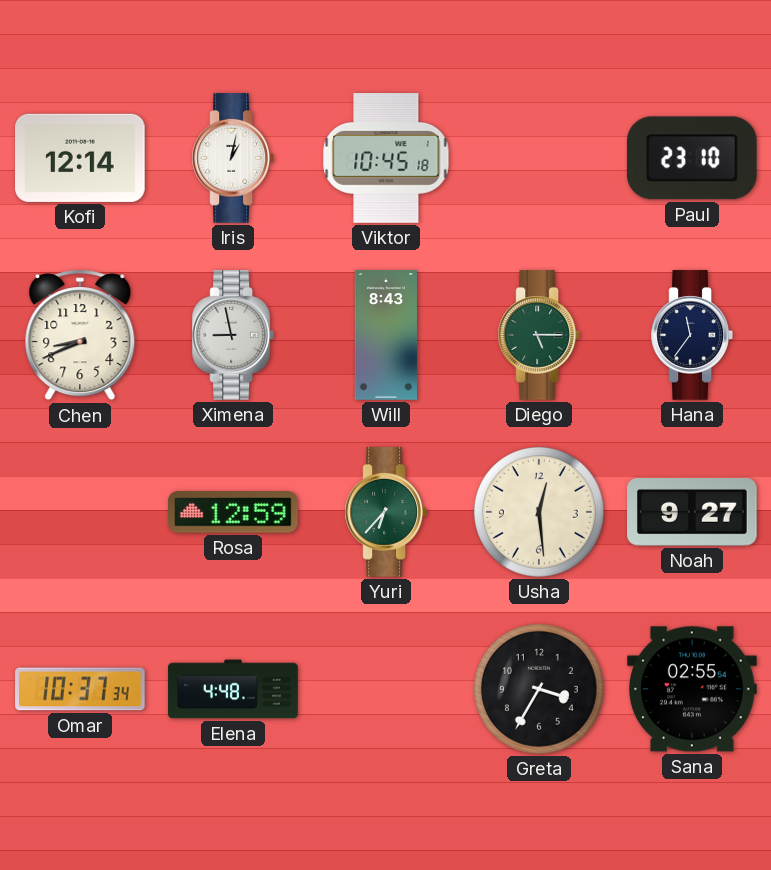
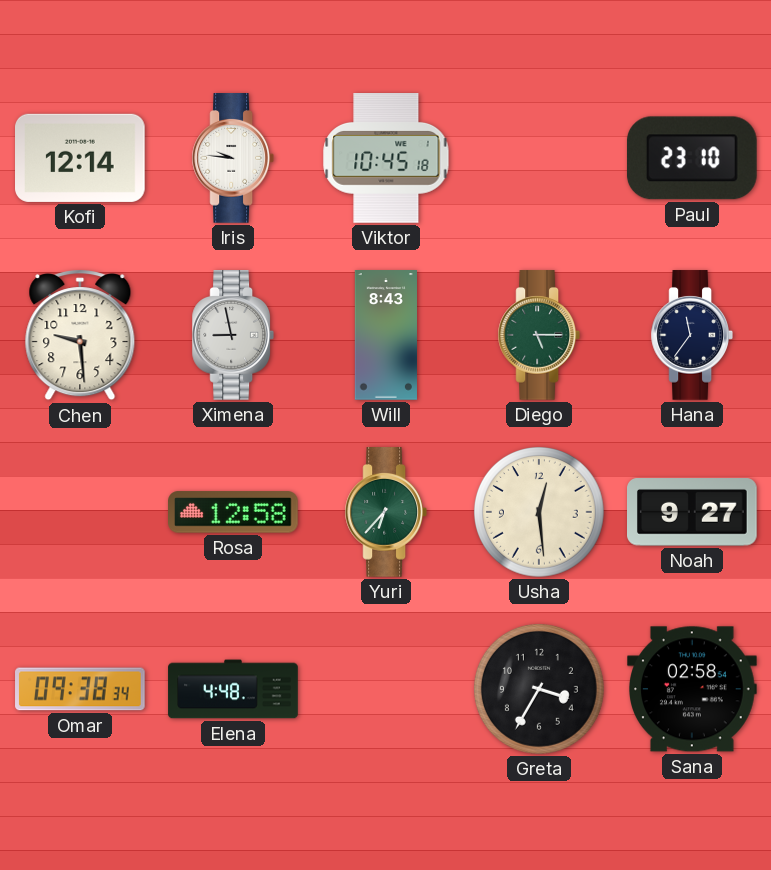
Iris: 1:02 -> 9:46
Chen: 8:41 -> 9:29
Rosa: 12:59 -> 12:58
Omar: 10:37 -> 09:38
Sana: 02:55 -> 02:58
